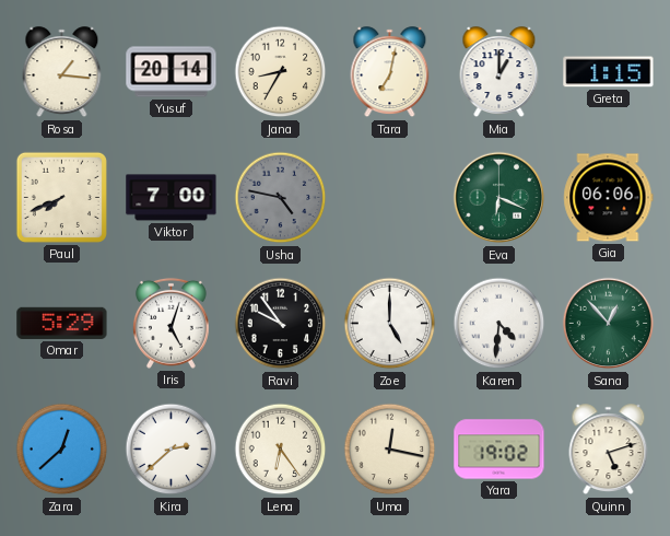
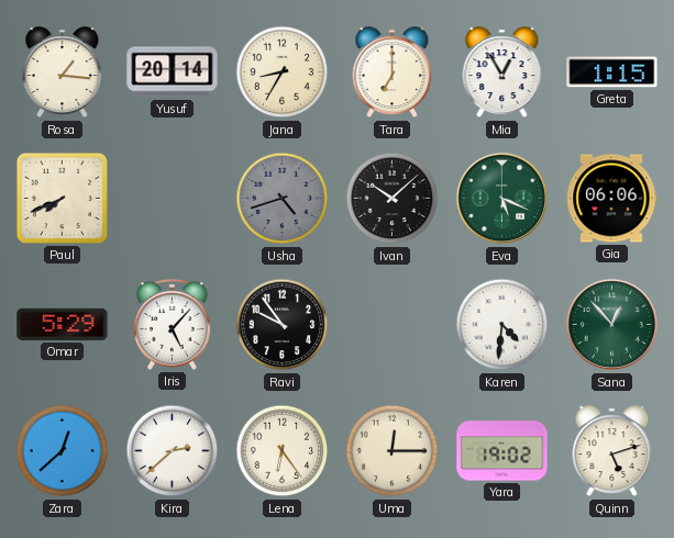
Tara: 7:02 -> 7:00
Mia: 1:00 -> 12:55
Viktor: 7:00 -> none
Usha: 4:47 -> 4:42
Ivan: none -> 10:08
Eva: 6:19 -> 5:19
Iris: 5:03 -> 5:07
Zoe: 5:00 -> none
Uma: 12:17 -> 12:15
